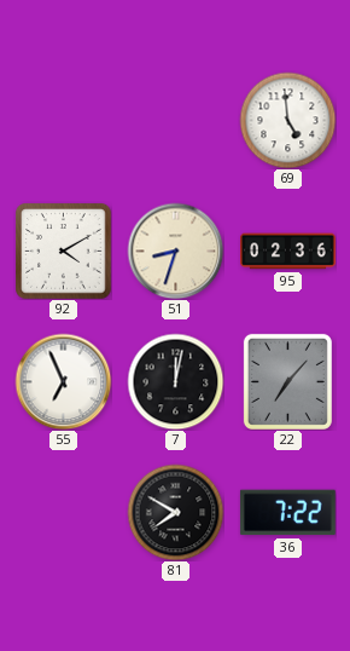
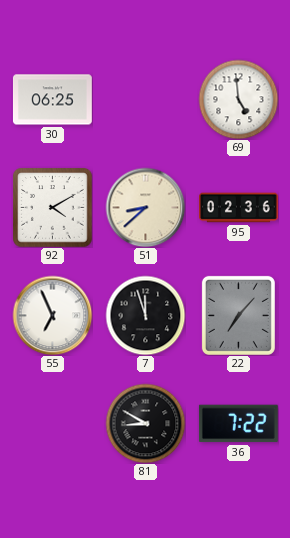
30: none -> 06:25
51: 8:33 -> 8:38
7: 12:02 -> 11:57
81: 7:50 -> 8:50
